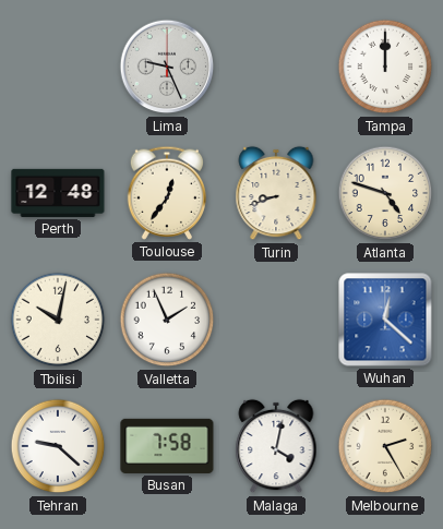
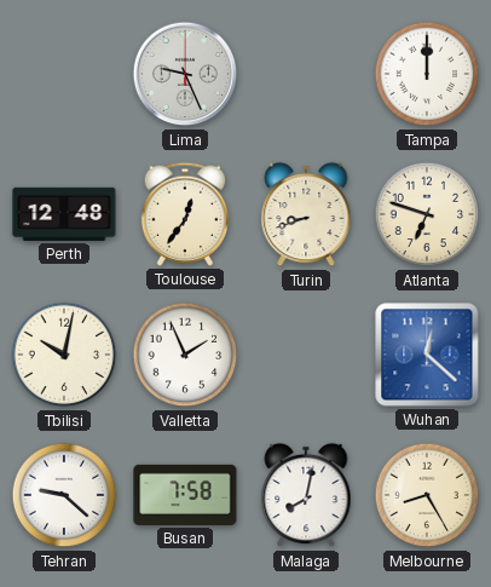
Atlanta: 4:48 -> 6:48
Malaga: 4:02 -> 8:02
Melbourne: 2:25 -> 8:25
